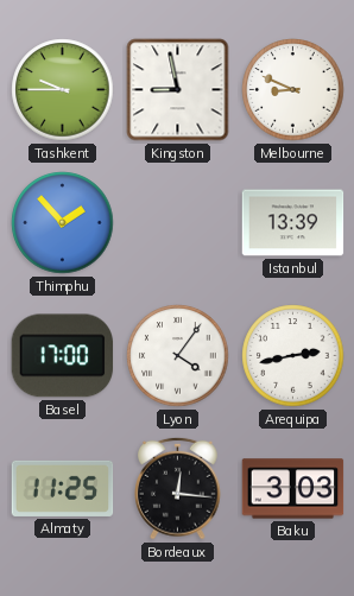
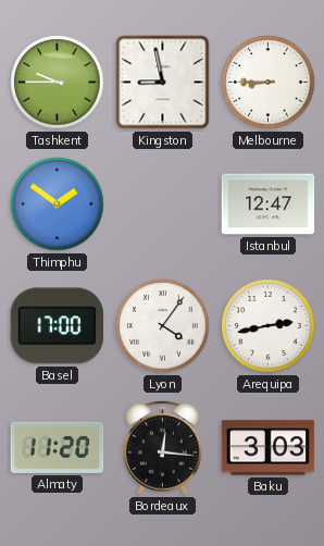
Melbourne: 8:49 -> 8:45
Thimphu: 1:53 -> 1:51
Istanbul: 13:39 -> 12:47
Almaty: 11:25 -> 11:20
